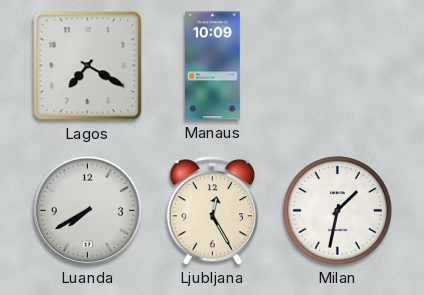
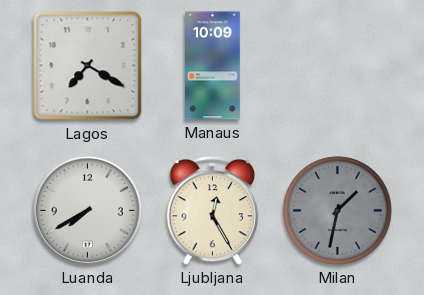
Milan dial: white -> grey
